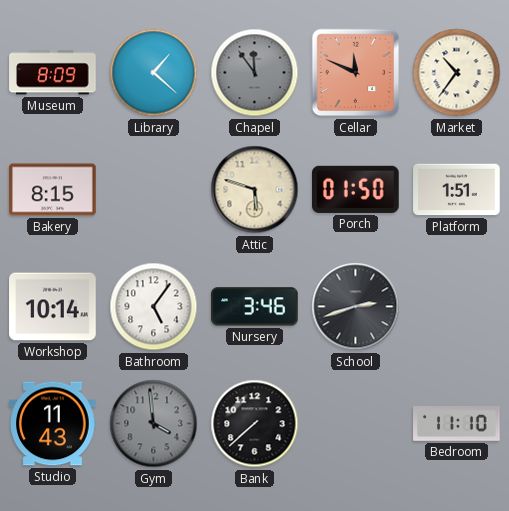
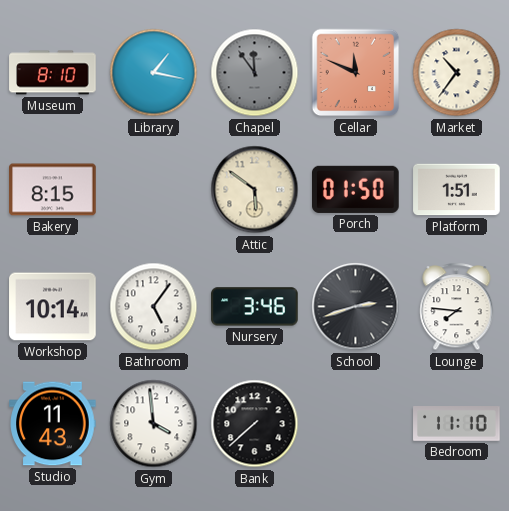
Museum: 8:09 -> 8:10
Library: 1:22 -> 1:17
Attic: 5:48 -> 5:51
Lounge: none -> 7:46
Gym dial: grey -> white
